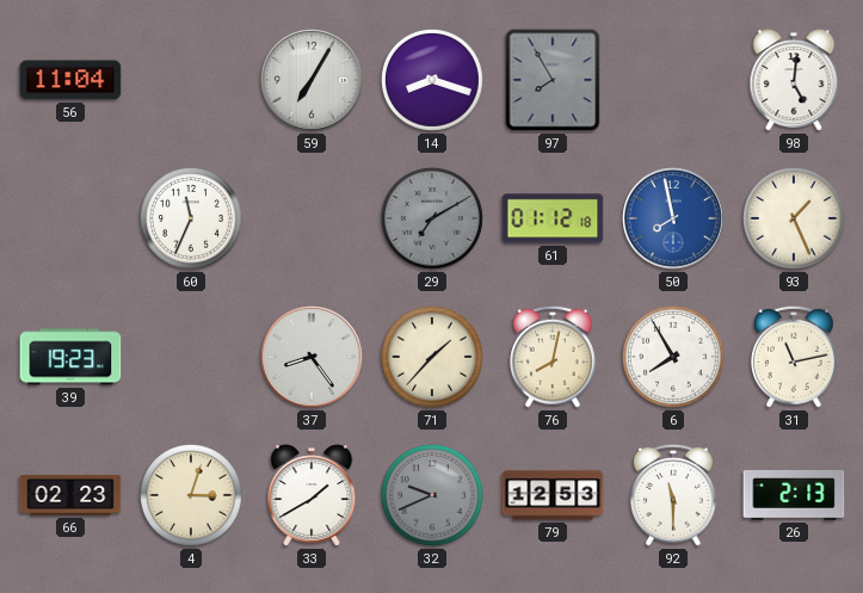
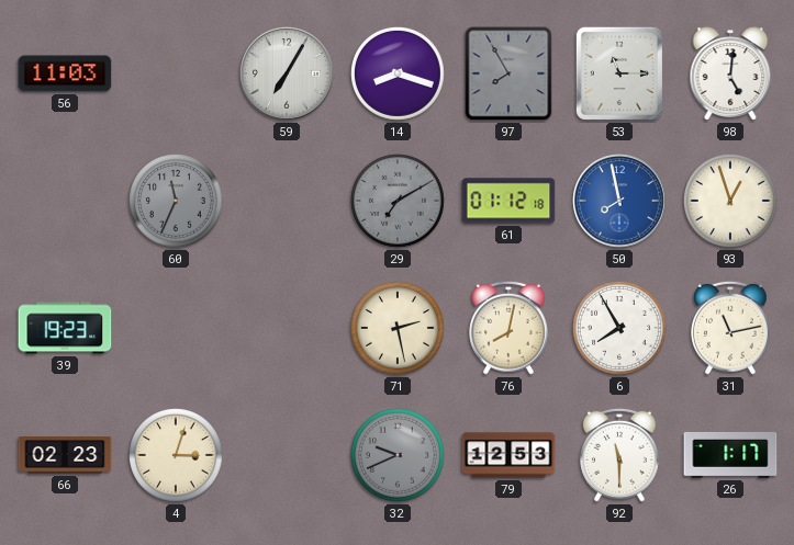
56: 11:04 -> 11:03
53: none -> 11:15
60 dial: white -> grey
93: 1:26 -> 12:57
37: 8:24 -> none
71: 1:37 -> 2:28
33: 1:40 -> none
26: 2:13 -> 1:17
